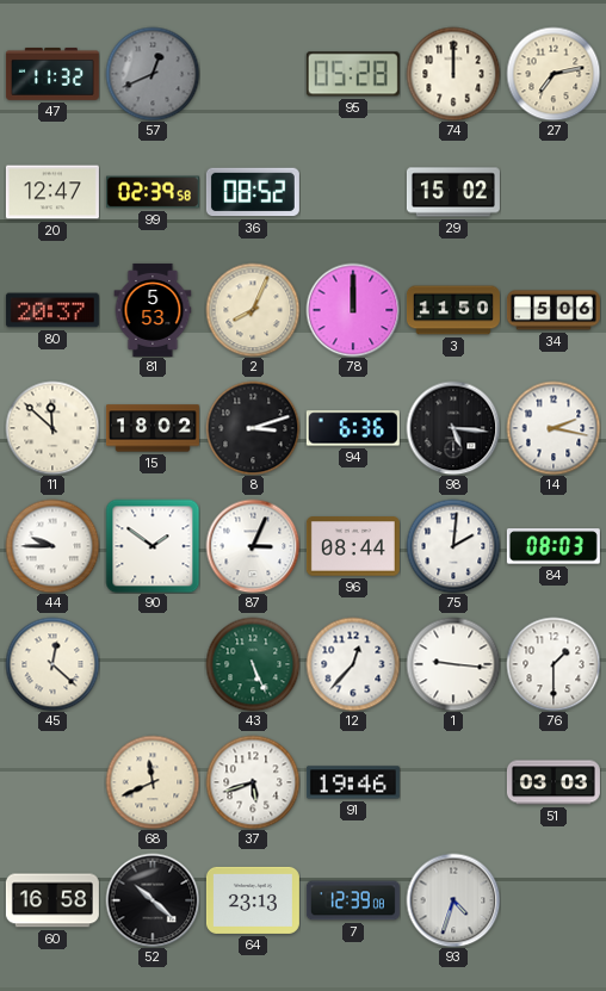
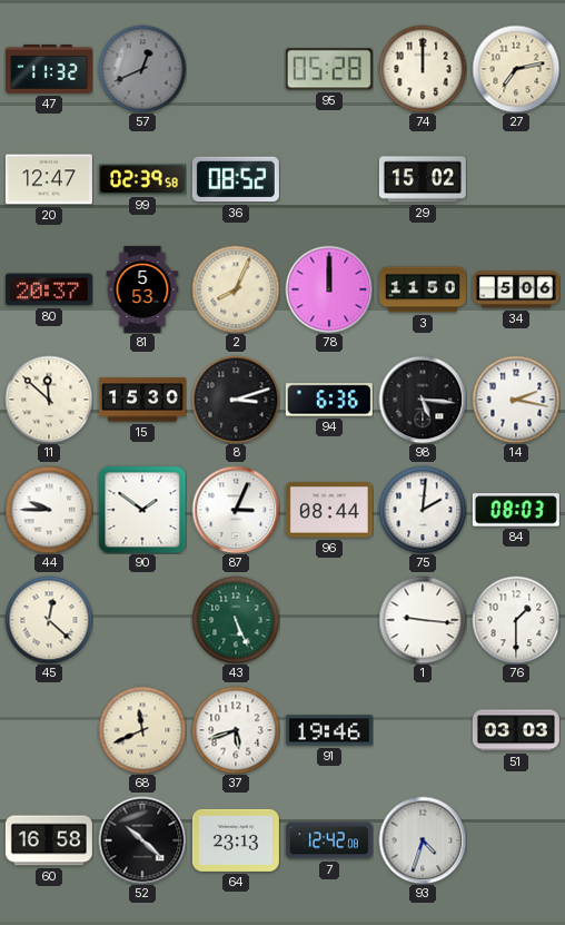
15: 18:02 -> 15:30
12: 12:37 -> none
7: 12:39 -> 12:42
